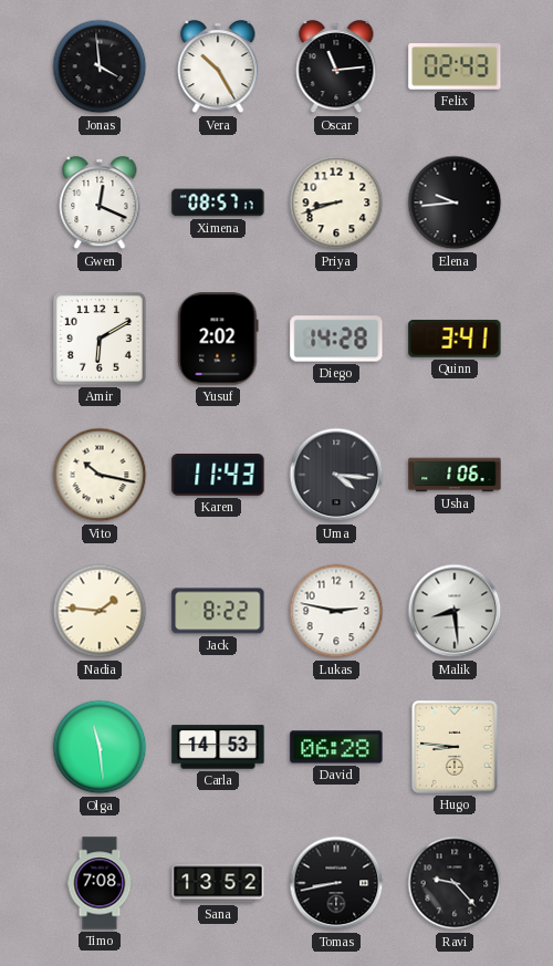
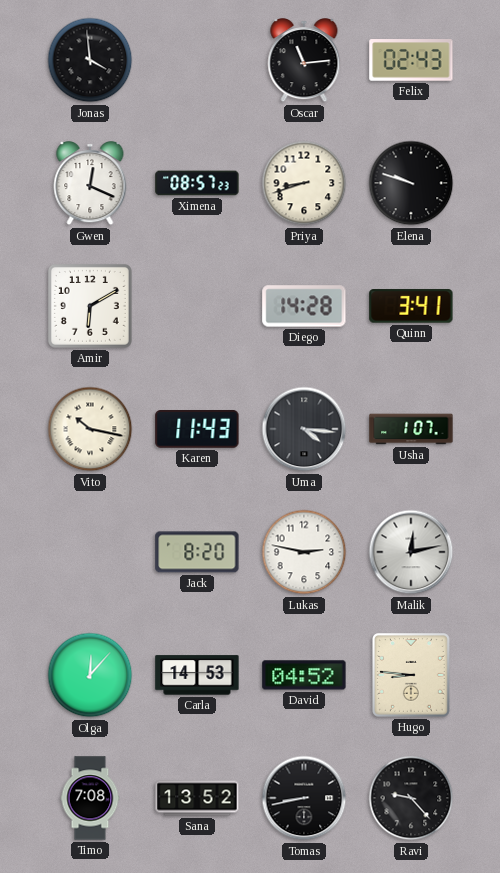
Vera: 10:25 -> none
Ximena: 08:57:17 -> 08:57:23
Elena: 9:44 -> 9:48
Yusuf: 2:02 -> none
Usha: 1:06 -> 1:07
Nadia: 1:46 -> none
Jack: 8:22 -> 8:20
Malik: 8:29 -> 12:13
Olga: 11:29 -> 12:07
David: 06:28 -> 04:52
